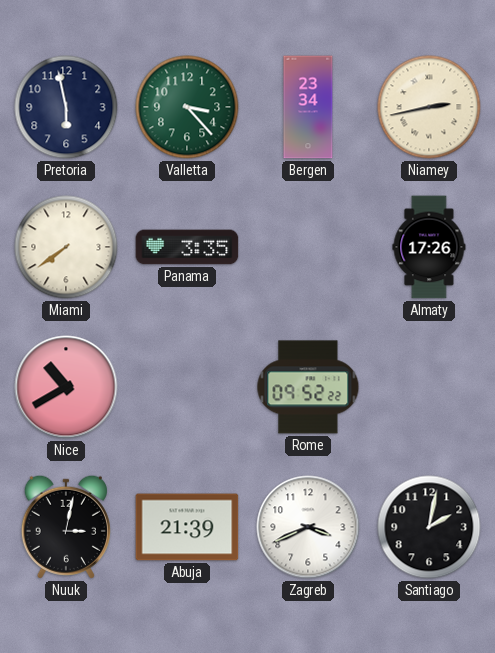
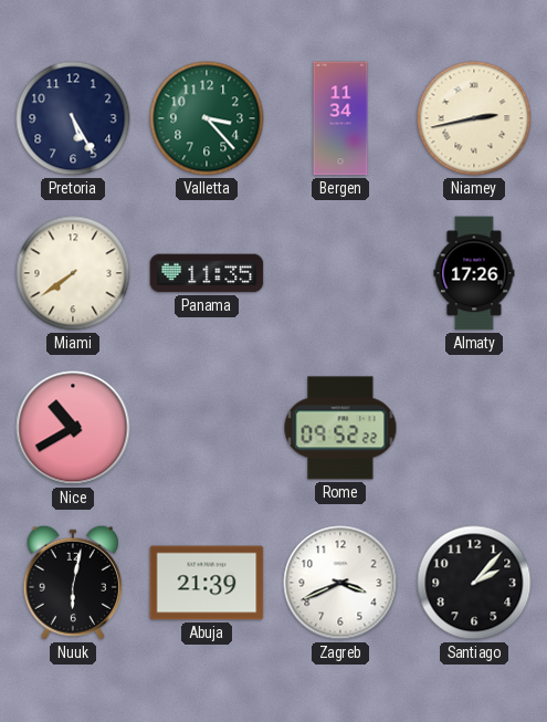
Pretoria: 5:58 -> 5:25
Bergen: 23:34 -> 11:34
Panama: 3:35 -> 11:35
Nuuk: 3:02 -> 6:02
Santiago: 2:02 -> 2:07
